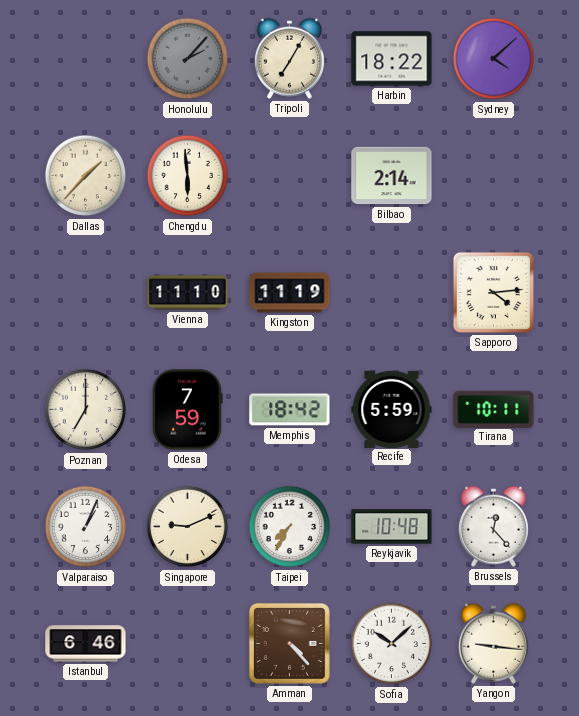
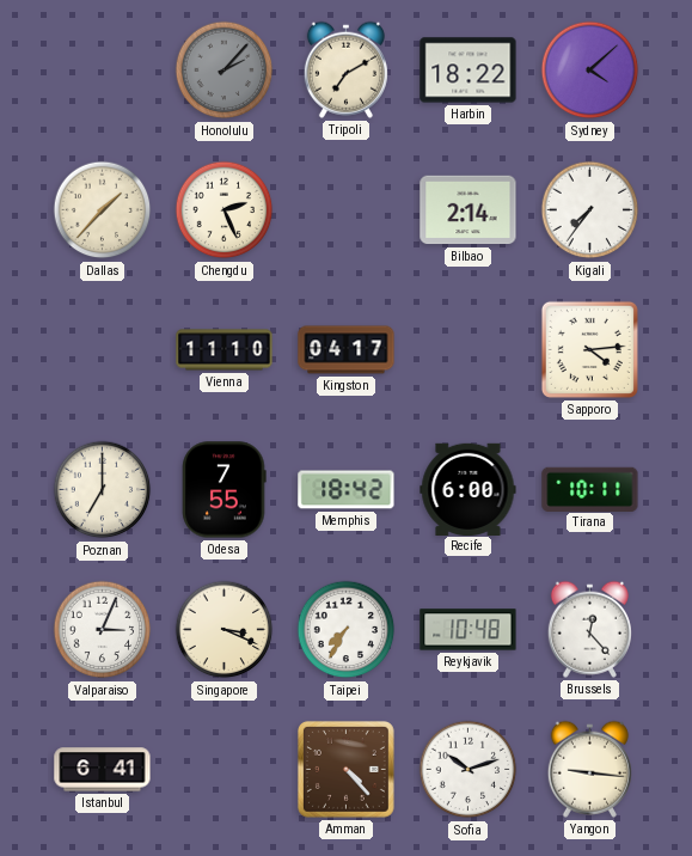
Tripoli: 7:05 -> 7:10
Chengdu: 5:59 -> 2:26
Kigali: none -> 7:36
Kingston: 11:19 -> 04:17
Odesa: 7:59 -> 7:55
Recife: 5:59 -> 6:00
Valparaiso: 1:04 -> 3:04
Singapore: 9:11 -> 3:19
Istanbul: 6:46 -> 6:41
Sofia: 10:08 -> 10:12
